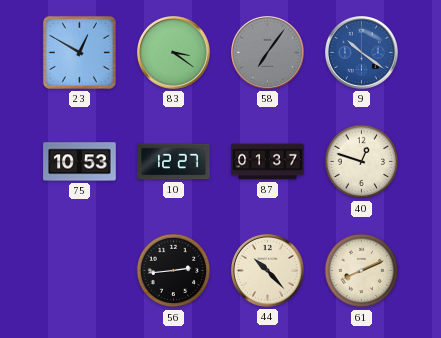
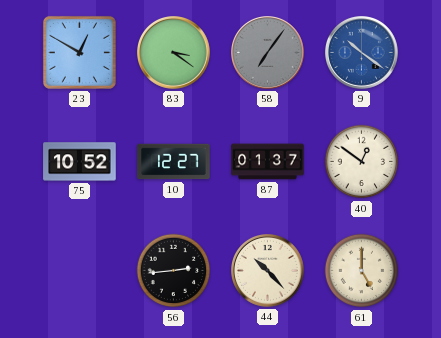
75: 10:53 -> 10:52
40: 12:48 -> 12:51
61: 8:11 -> 5:00
